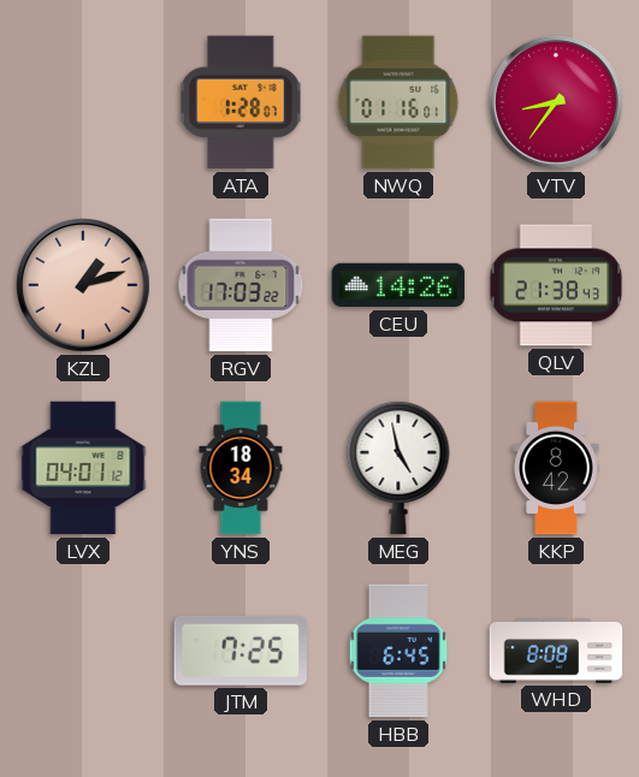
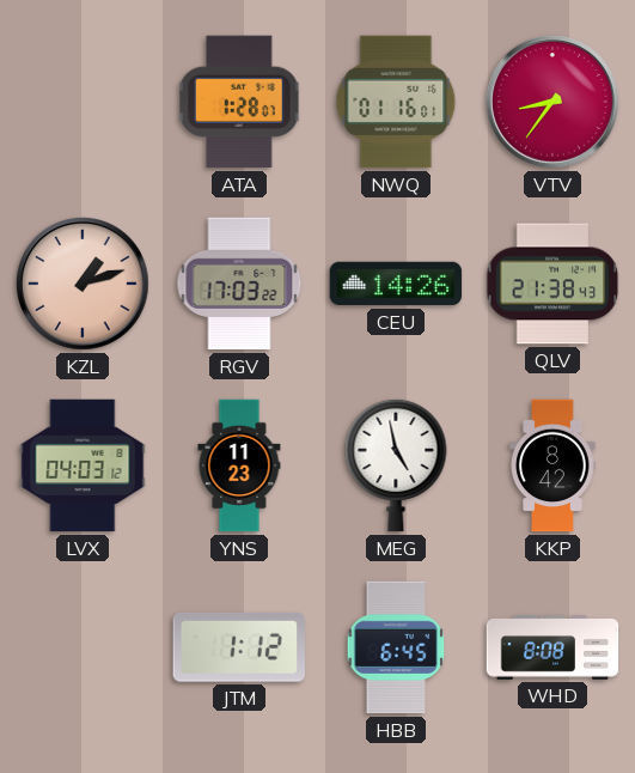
LVX: 04:01 -> 04:03
YNS: 18:34 -> 11:23
JTM: 7:25 -> 1:12
